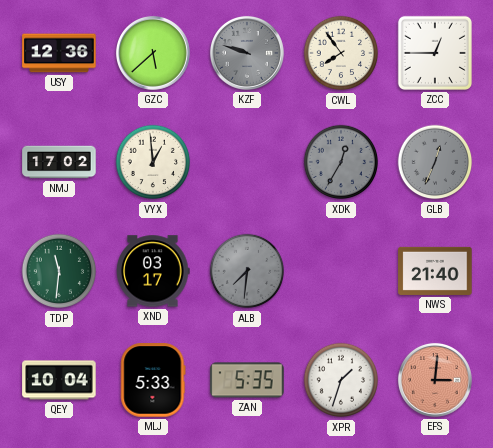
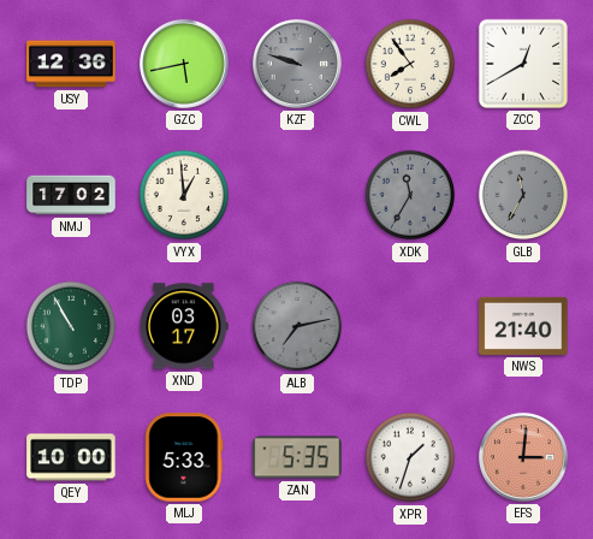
GZC: 5:38 -> 5:43
ZCC: 12:45 -> 12:40
XDK: 12:35 -> 11:35
GLB: 12:34 -> 11:35
TDP: 11:31 -> 10:55
ALB: 7:31 -> 7:13
QEY: 10:04 -> 10:00
